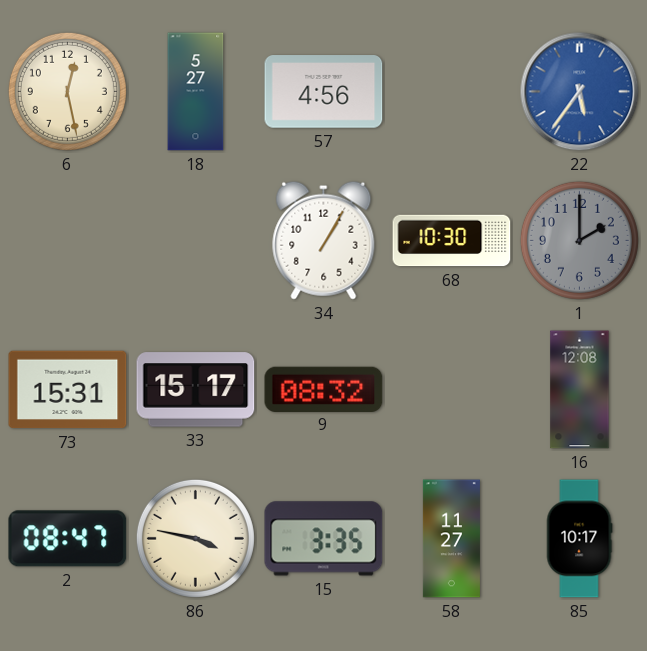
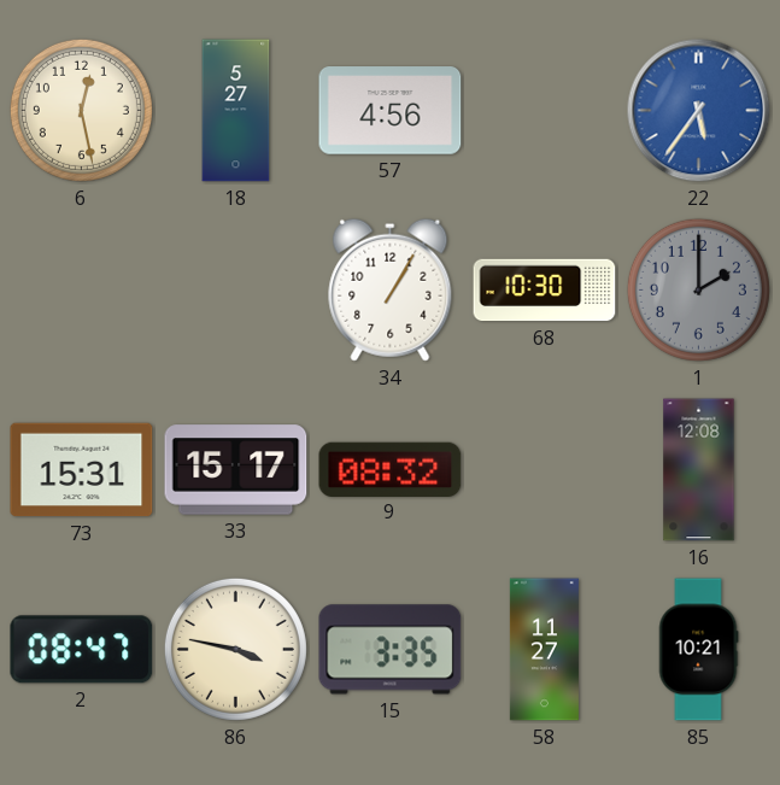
85: 10:17 -> 10:21
